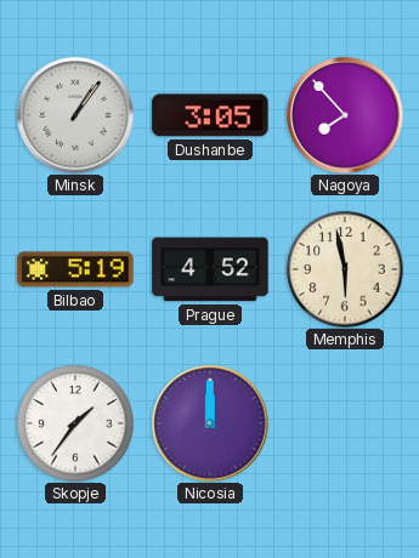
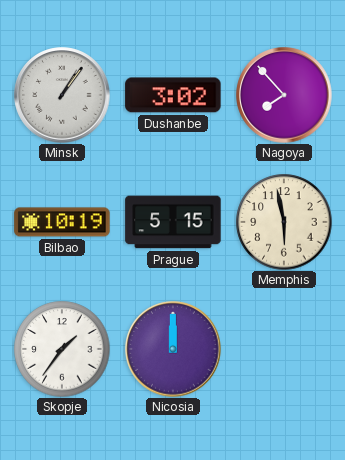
Dushanbe: 3:05 -> 3:02
Bilbao: 5:19 -> 10:19
Prague: 4:52 -> 5:15
